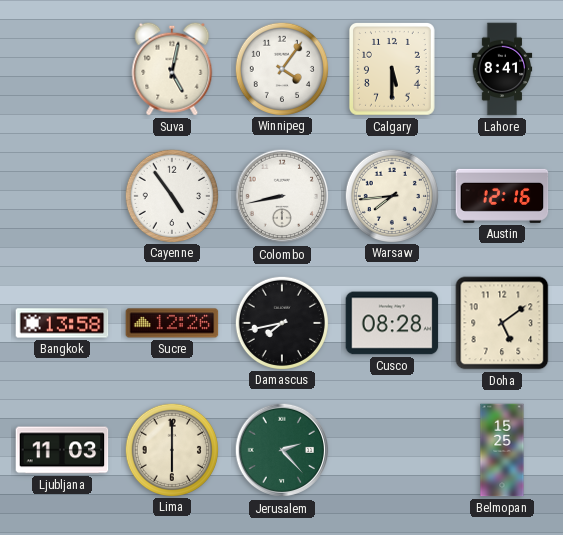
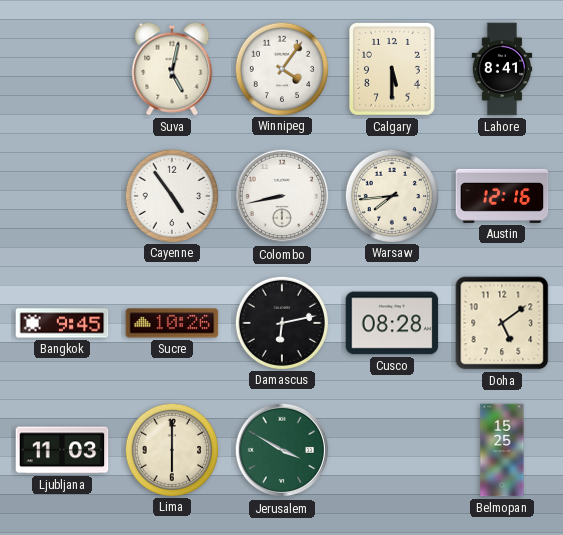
Bangkok: 13:58 -> 9:45
Sucre: 12:26 -> 10:26
Damascus: 7:43 -> 6:13
Jerusalem: 2:23 -> 3:50
